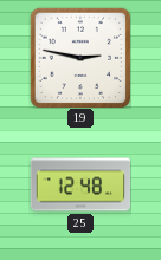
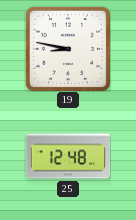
19: 2:47 -> 8:47
